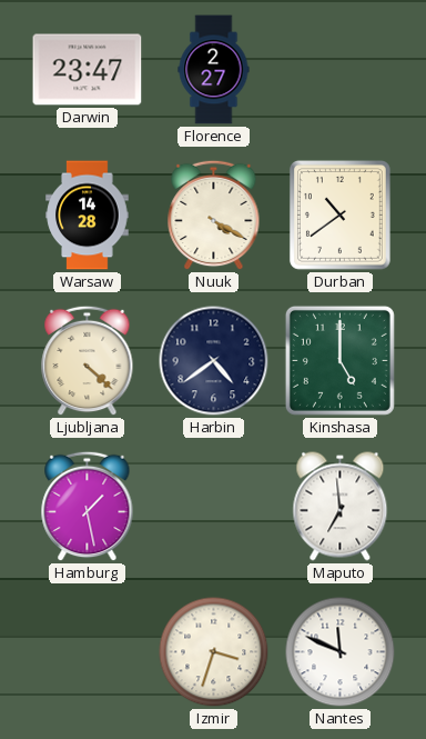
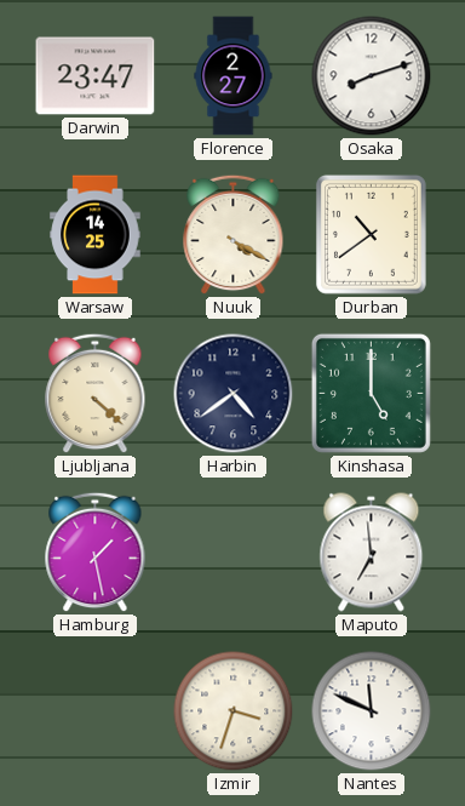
Osaka: none -> 8:12
Warsaw: 14:28 -> 14:25
